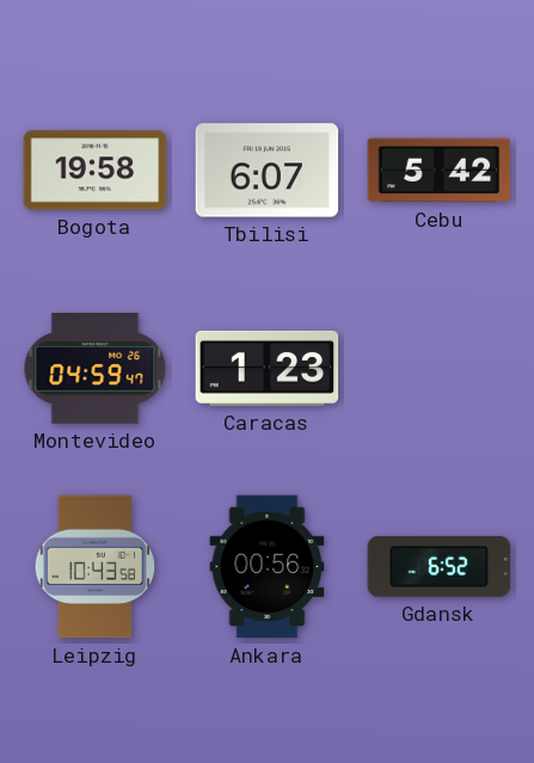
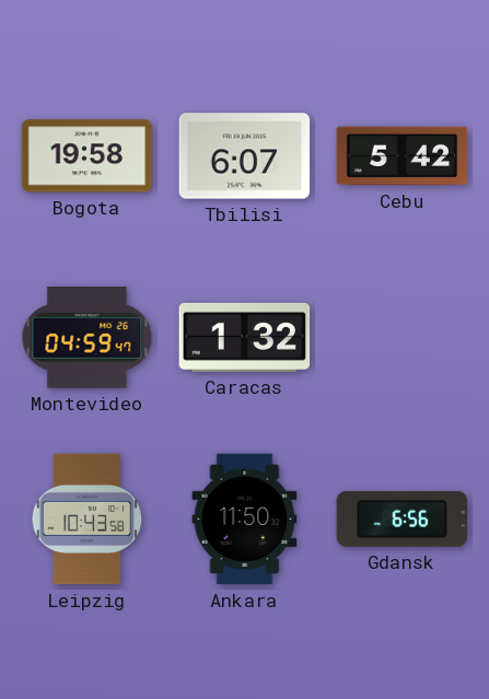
Caracas: 1:23 -> 1:32
Ankara: 00:56 -> 11:50
Gdansk: 6:52 -> 6:56
